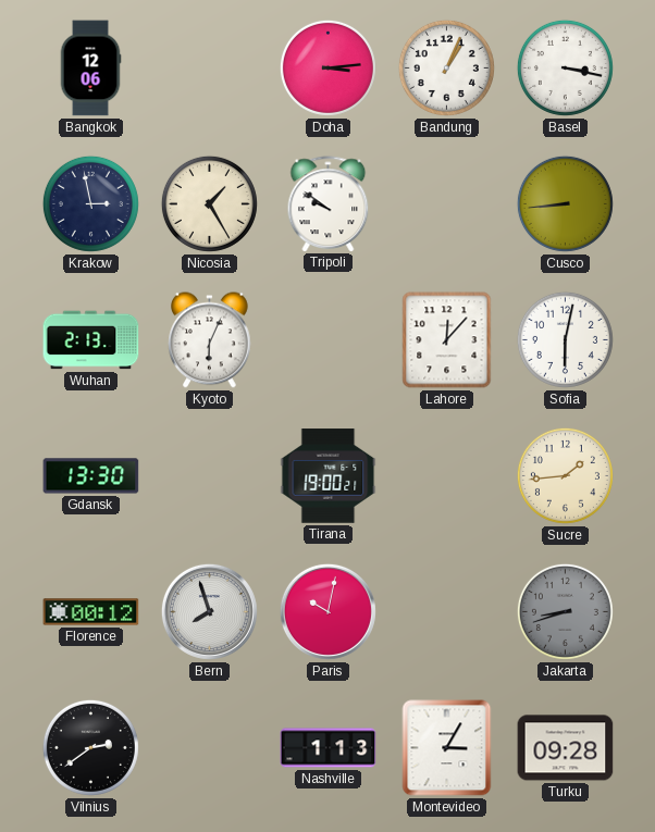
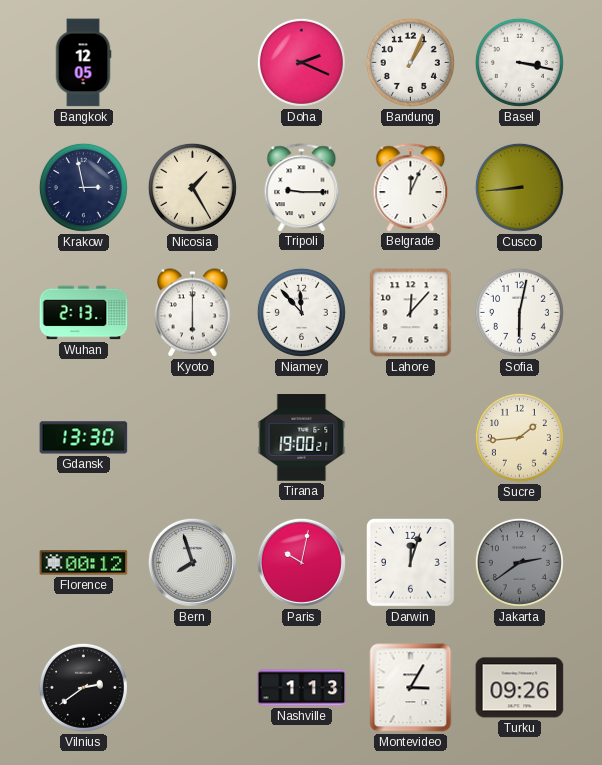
Bangkok: 12:06 -> 12:05
Doha: 3:14 -> 2:19
Tripoli: 9:51 -> 9:15
Belgrade: none -> 12:04
Kyoto: 6:04 -> 6:00
Niamey: none -> 11:53
Darwin: none -> 12:03
Jakarta: 8:42 -> 2:39
Turku: 09:28 -> 09:26
